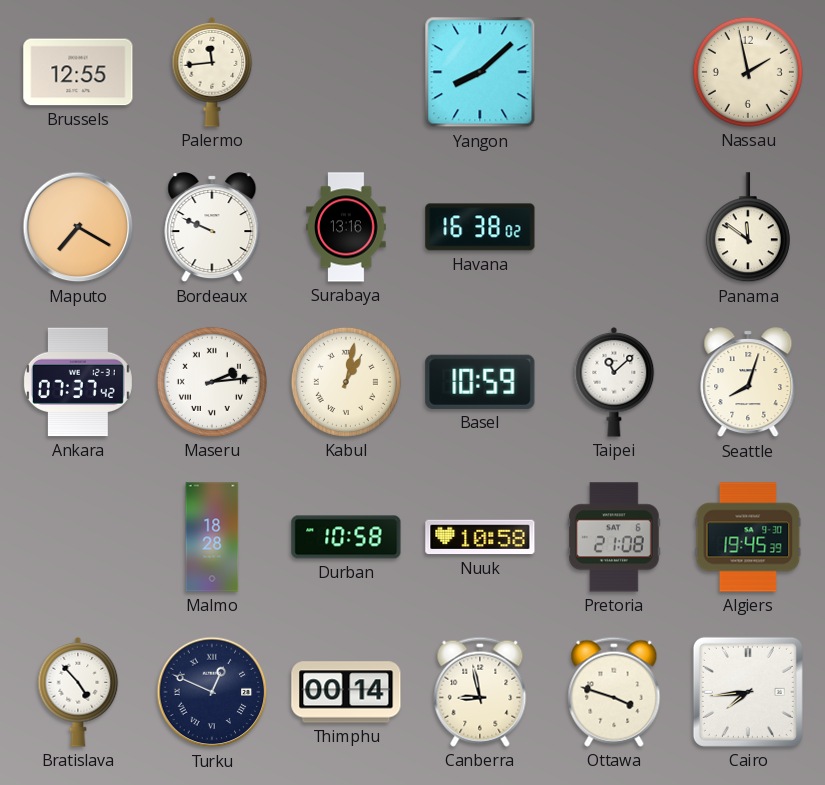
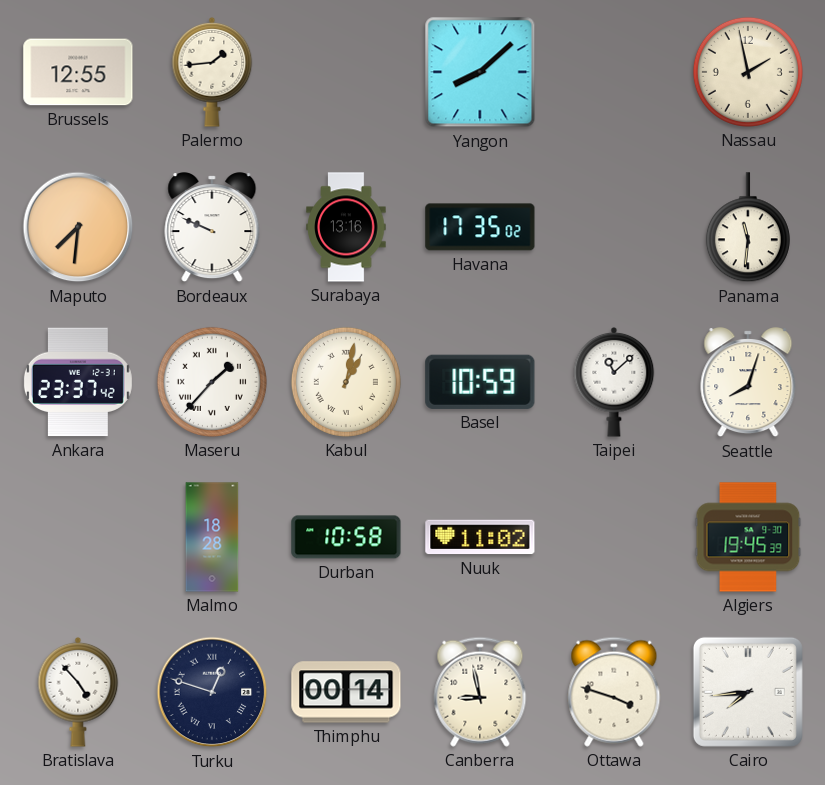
Palermo: 11:44 -> 1:44
Maputo: 7:20 -> 7:31
Havana: 16:38 -> 17:35
Panama: 11:51 -> 11:31
Ankara: 07:37 -> 23:37
Maseru: 2:14 -> 1:37
Nuuk: 10:58 -> 11:02
Pretoria: 21:08 -> none
Turku: 12:49 -> 12:48
